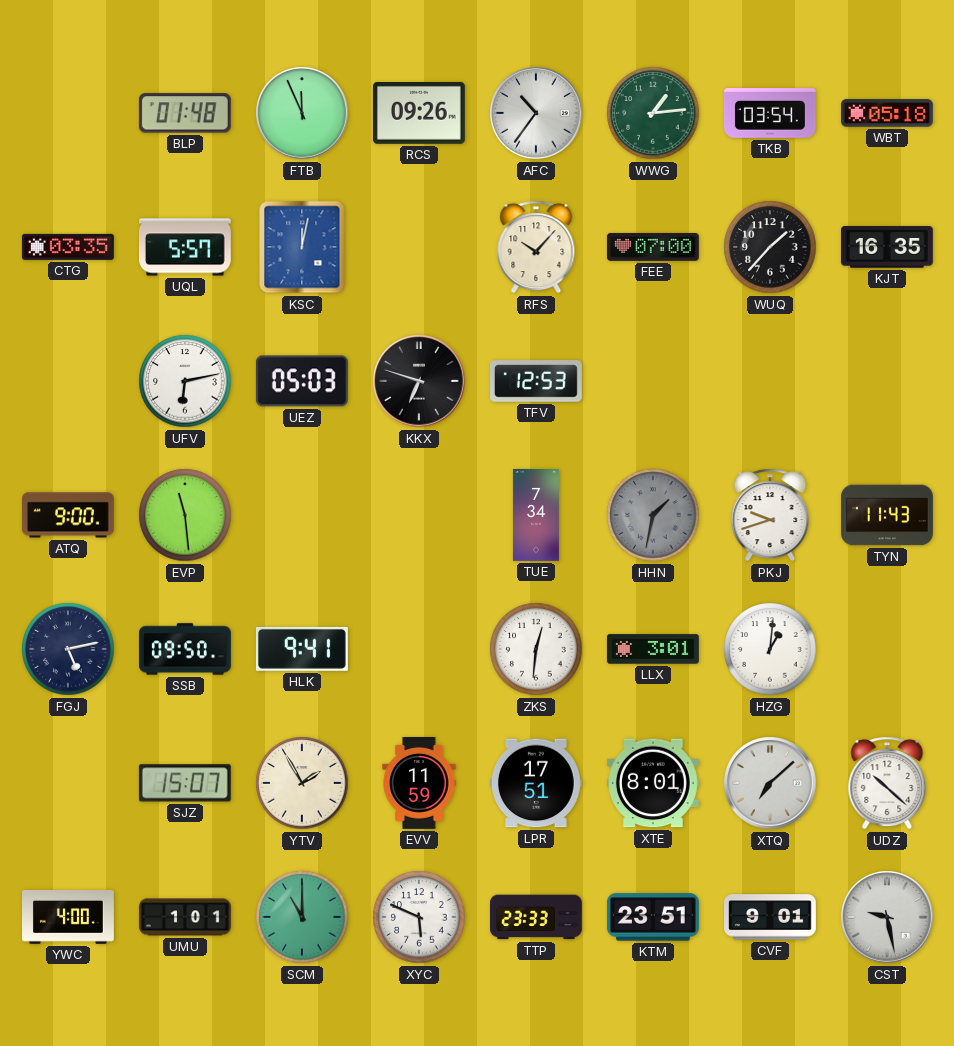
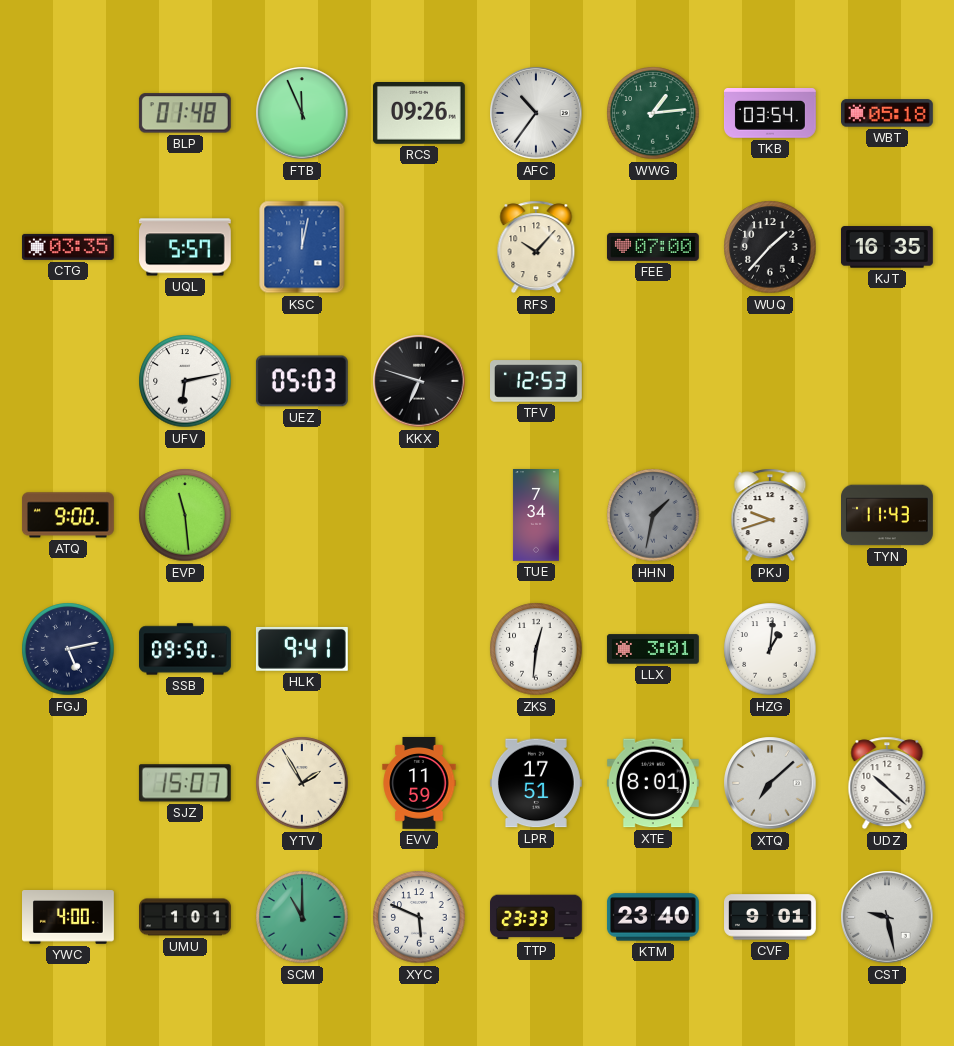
KTM: 23:51 -> 23:40
